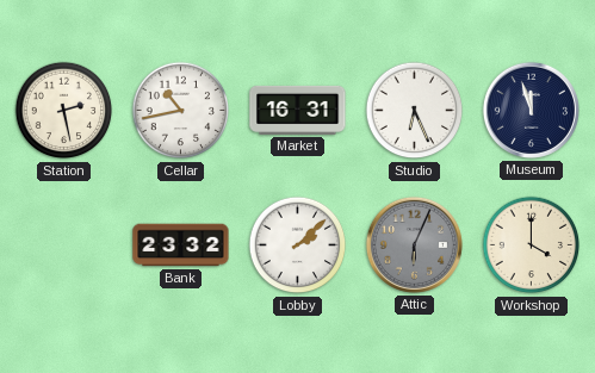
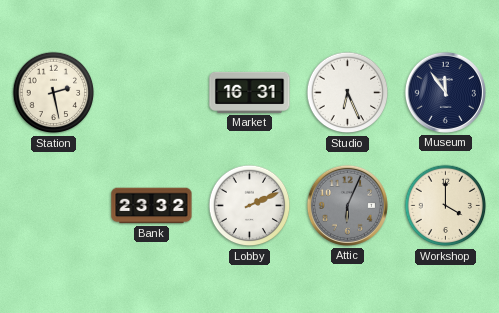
Cellar: 10:43 -> none
Museum: 11:57 -> 11:54
Lobby: 2:08 -> 2:11
